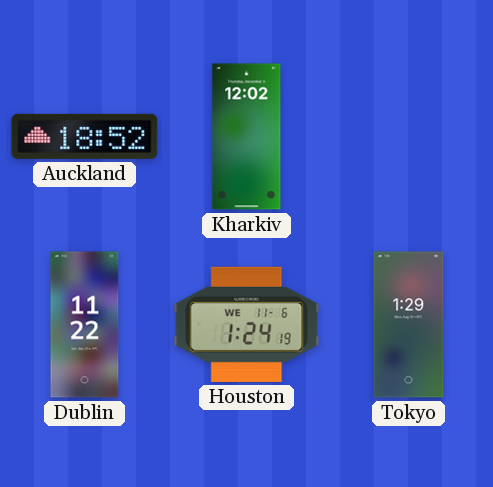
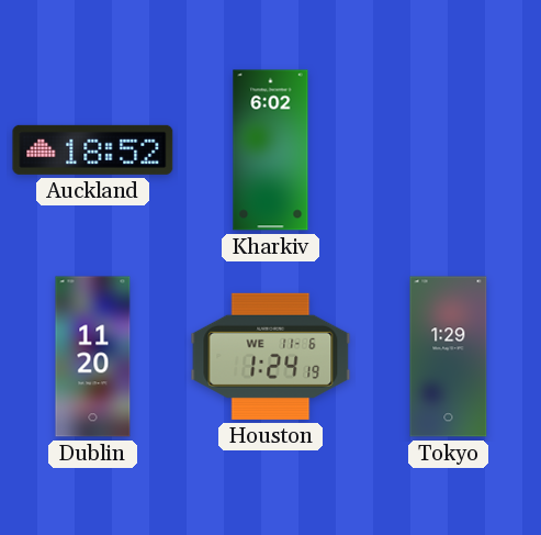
Kharkiv: 12:02 -> 6:02
Dublin: 11:22 -> 11:20
